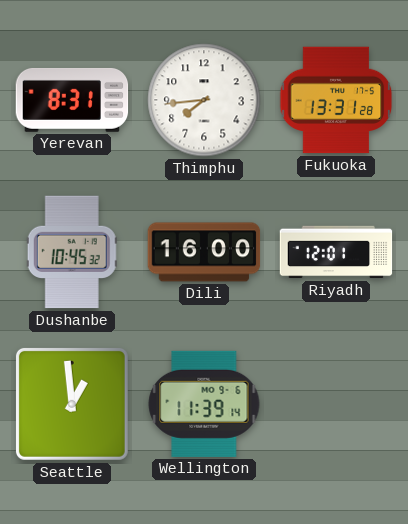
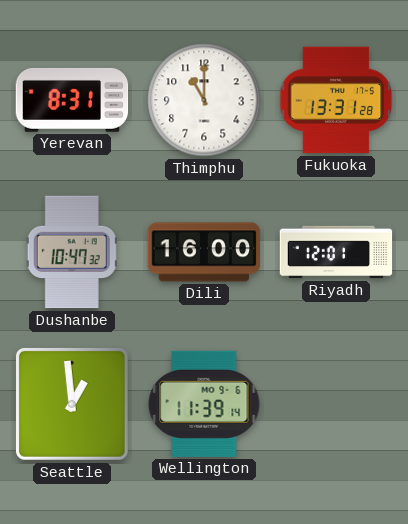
Thimphu: 7:44 -> 11:00
Dushanbe: 10:45 -> 10:47
